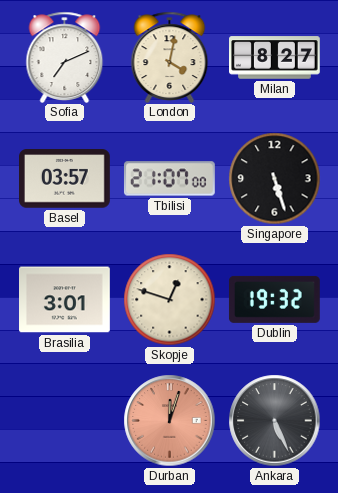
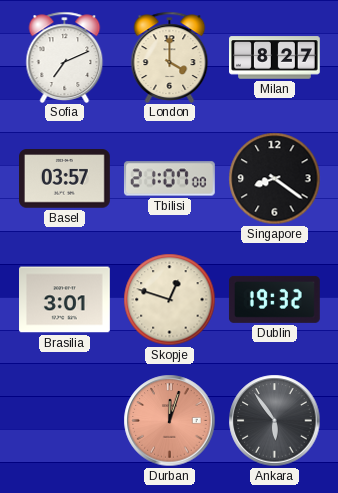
London: 4:02 -> 4:00
Singapore: 5:27 -> 8:21
Ankara: 5:26 -> 5:54
